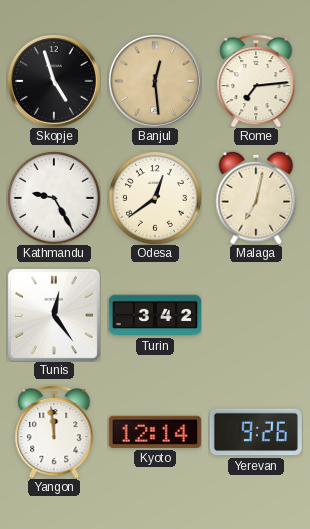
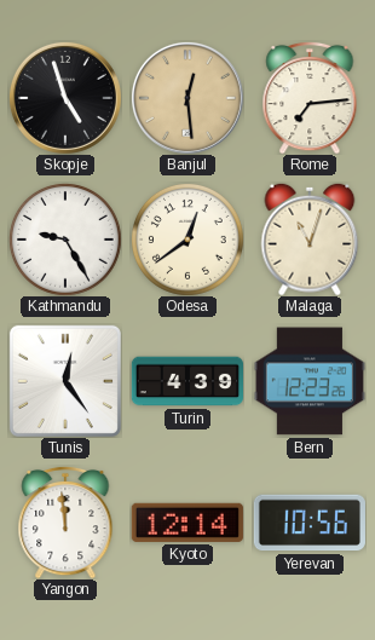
Malaga: 7:02 -> 11:03
Turin: 3:42 -> 4:39
Bern: none -> 12:23
Yerevan: 9:26 -> 10:56
